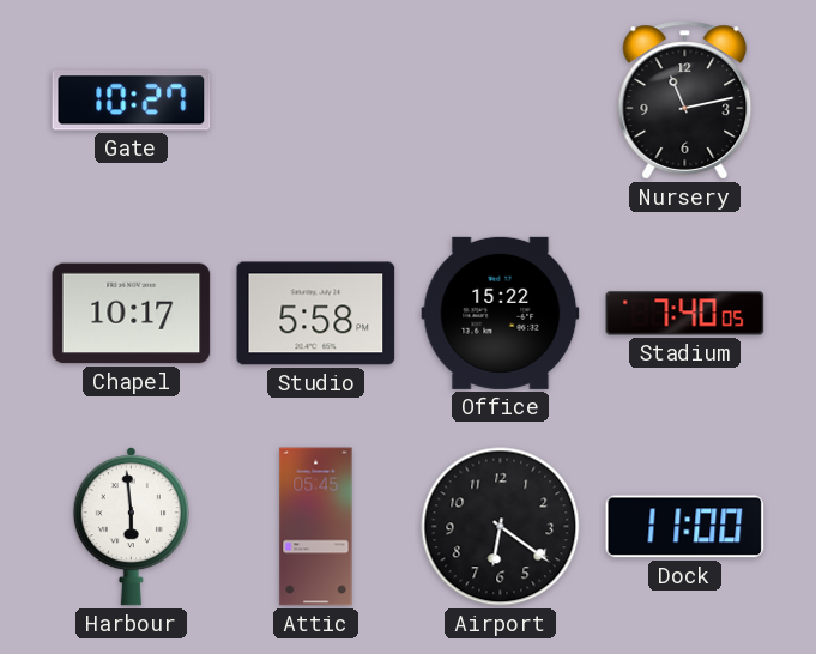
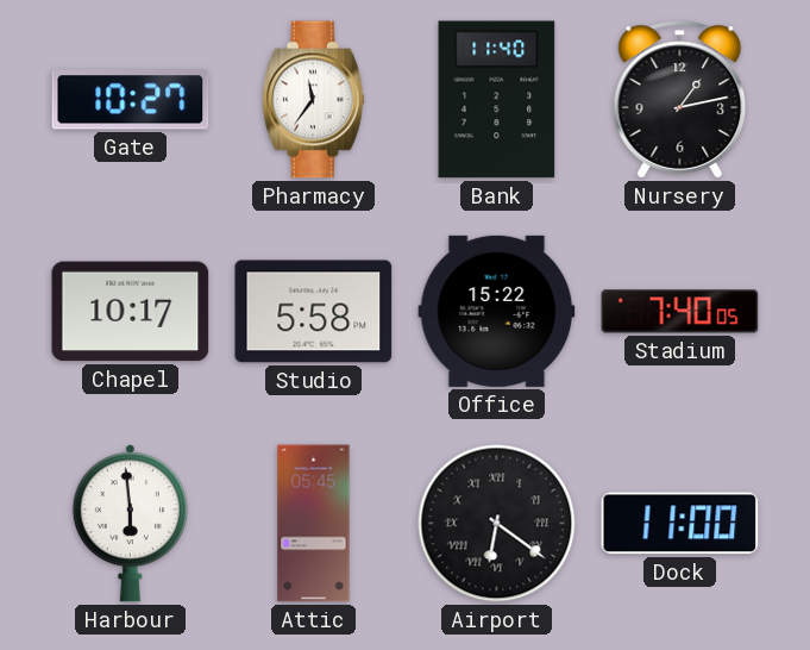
Pharmacy: none -> 11:36
Bank: none -> 11:40
Nursery: 11:13 -> 1:13
Airport numerals: Arabic -> Roman
